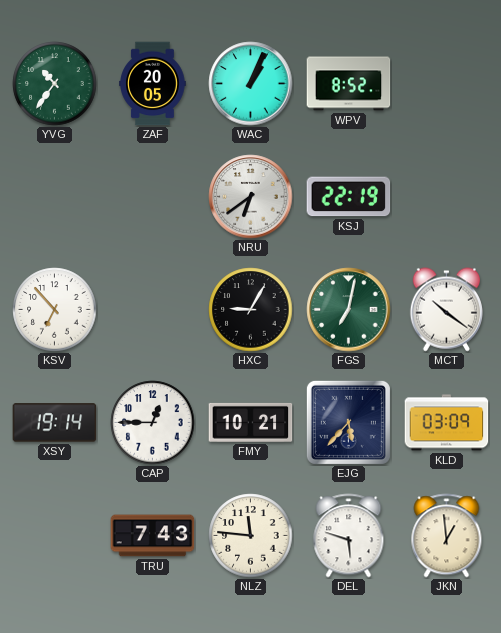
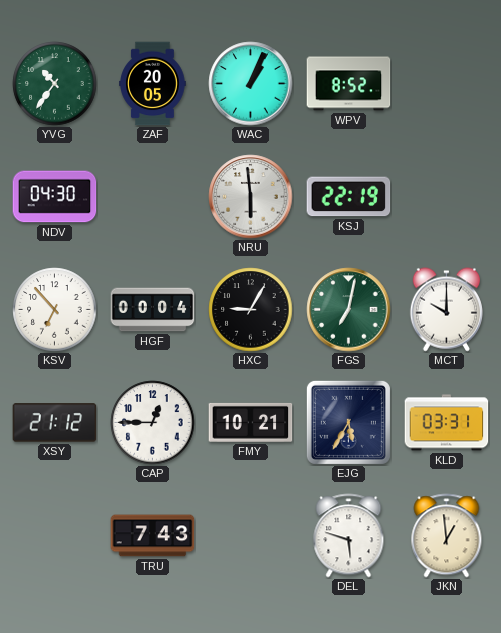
NDV: none -> 04:30
NRU: 6:39 -> 5:59
HGF: none -> 00:04
MCT: 10:21 -> 10:00
XSY: 19:14 -> 21:12
EJG: 5:37 -> 5:35
KLD: 03:09 -> 03:31
NLZ: 11:46 -> none
